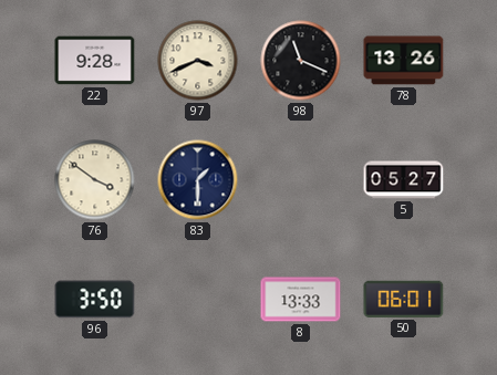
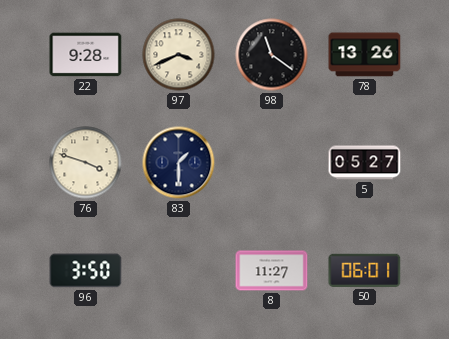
98: 11:19 -> 11:21
76: 3:51 -> 3:48
8: 13:33 -> 11:27
